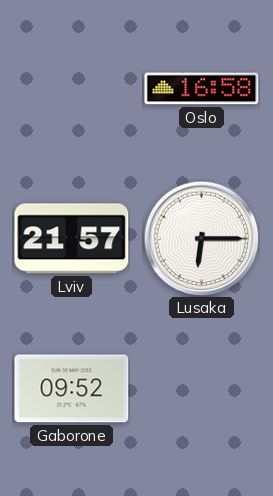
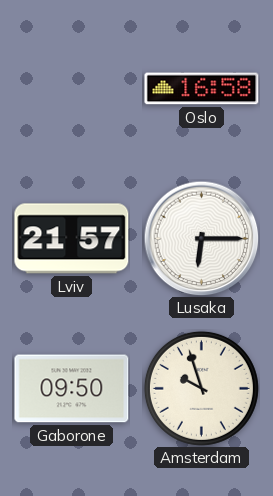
Gaborone: 09:52 -> 09:50
Amsterdam: none -> 9:57
